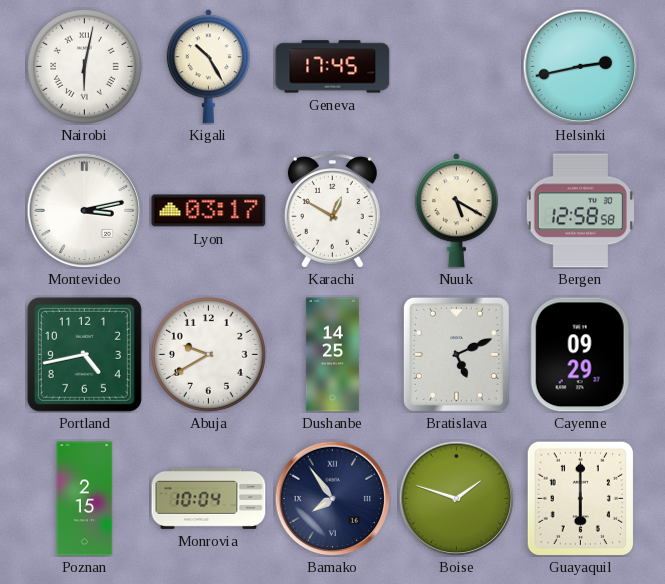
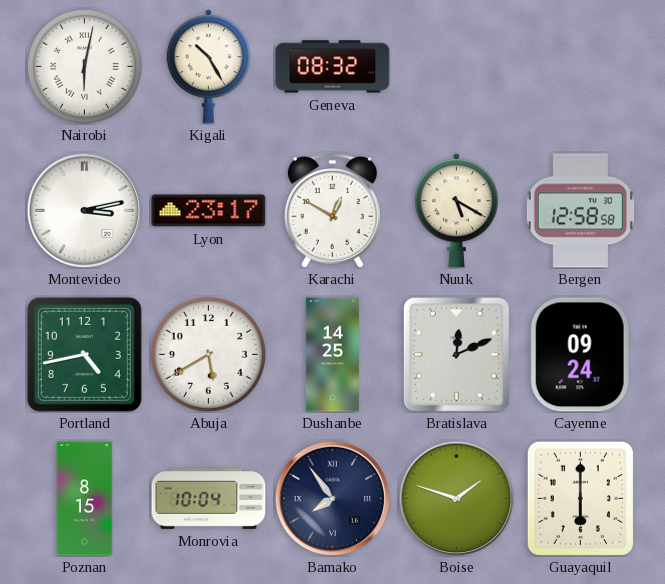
Geneva: 17:45 -> 08:32
Helsinki: 2:43 -> none
Lyon: 03:17 -> 23:17
Abuja: 9:40 -> 5:40
Bratislava: 5:11 -> 12:11
Cayenne: 09:29 -> 09:24
Poznan: 2:15 -> 8:15
